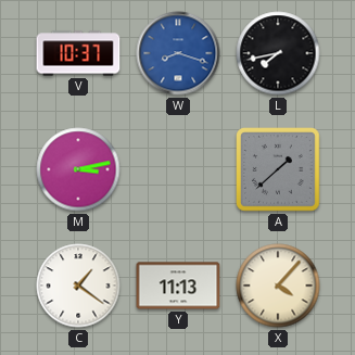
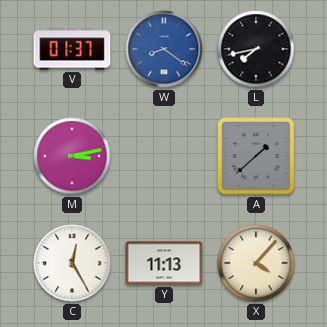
V: 10:37 -> 01:37
W: 8:18 -> 8:21
C: 1:21 -> 12:25
